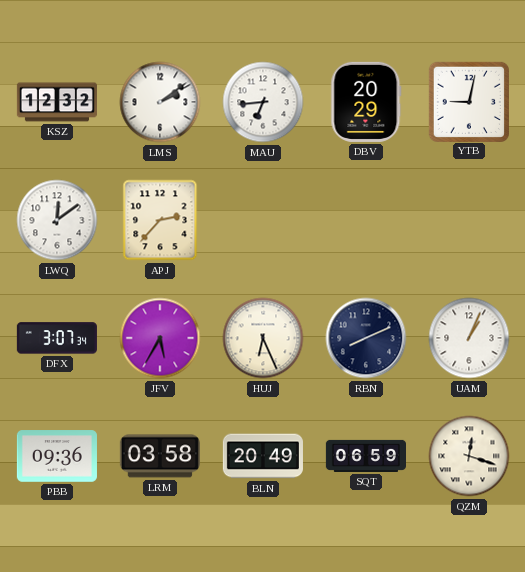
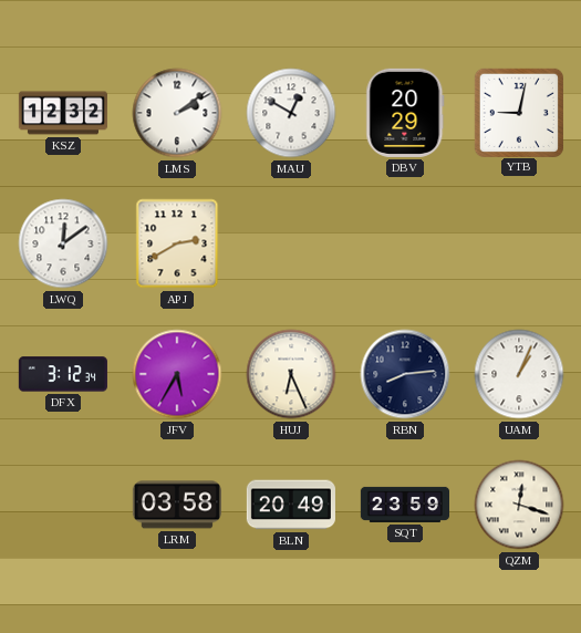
MAU: 6:44 -> 12:50
APJ: 2:37 -> 2:40
DFX: 3:07 -> 3:12
RBN: 8:11 -> 8:14
PBB: 09:36 -> none
SQT: 06:59 -> 23:59
